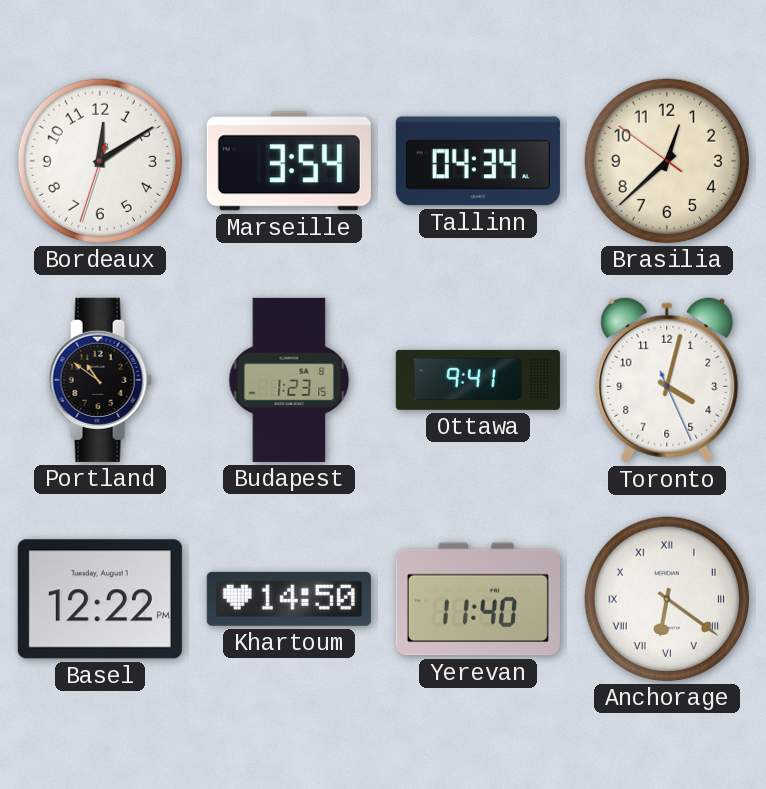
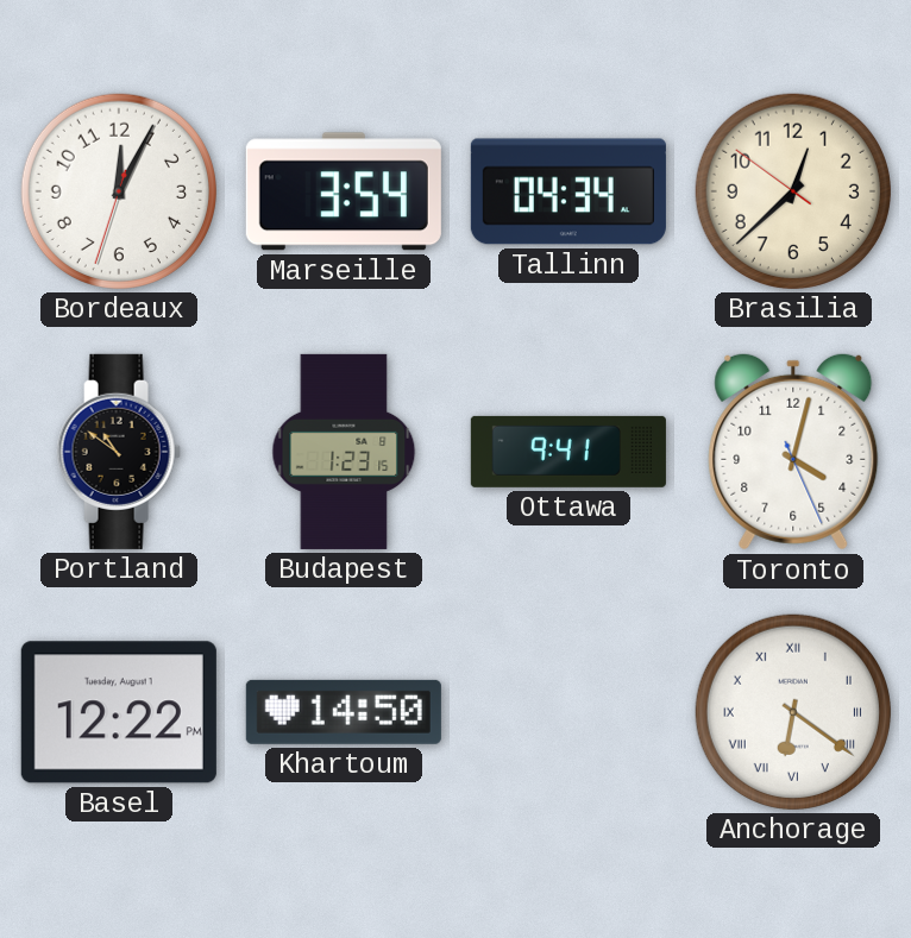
Bordeaux: 12:09 -> 12:04
Yerevan: 11:40 -> none
